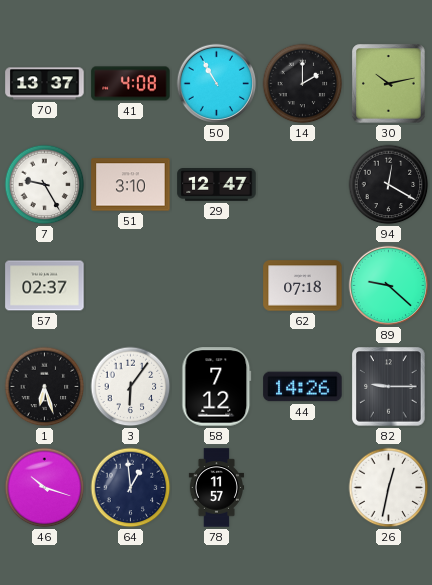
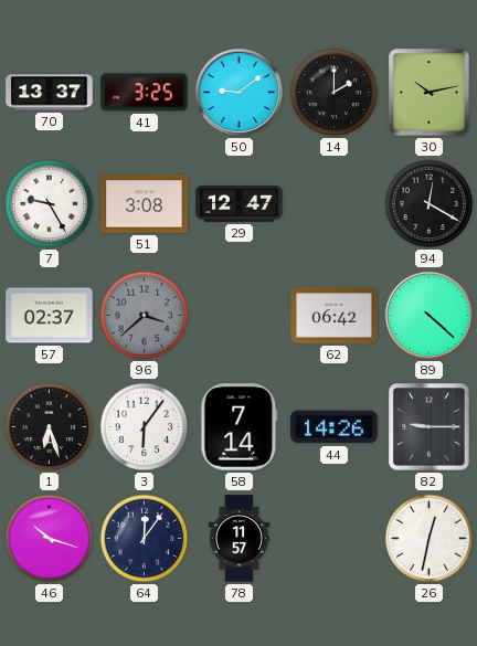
41: 4:08 -> 3:25
50: 10:55 -> 9:09
51: 3:10 -> 3:08
96: none -> 3:38
62: 07:18 -> 06:42
89: 9:22 -> 4:22
58: 7:12 -> 7:14
64: 12:59 -> 12:06
